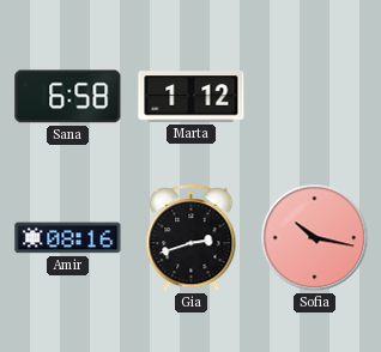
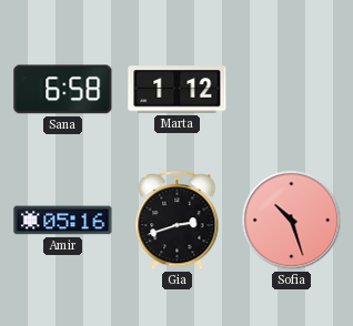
Amir: 08:16 -> 05:16
Sofia: 10:17 -> 10:27
